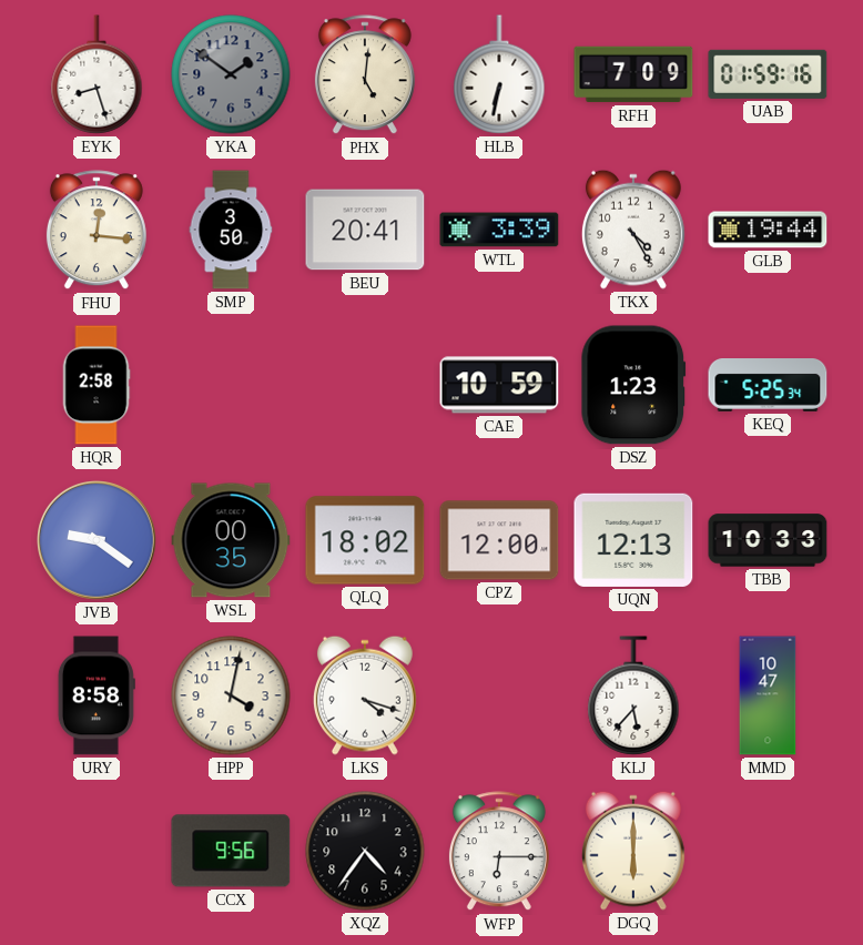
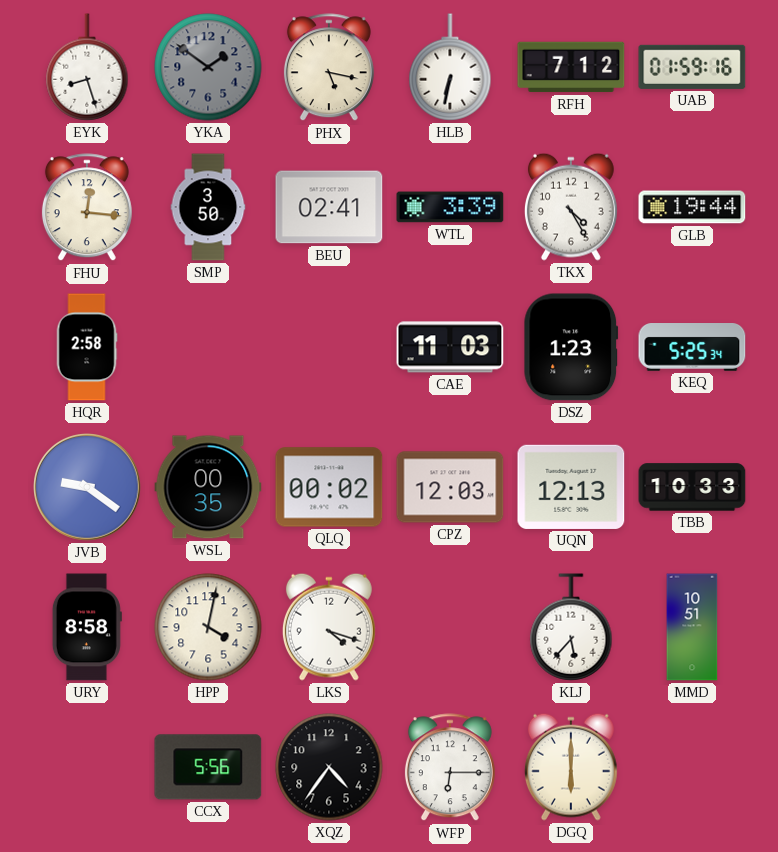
PHX: 5:01 -> 5:17
RFH: 7:09 -> 7:12
BEU: 20:41 -> 02:41
CAE: 10:59 -> 11:03
QLQ: 18:02 -> 00:02
CPZ: 12:00 -> 12:03
MMD: 10:47 -> 10:51
CCX: 9:56 -> 5:56
